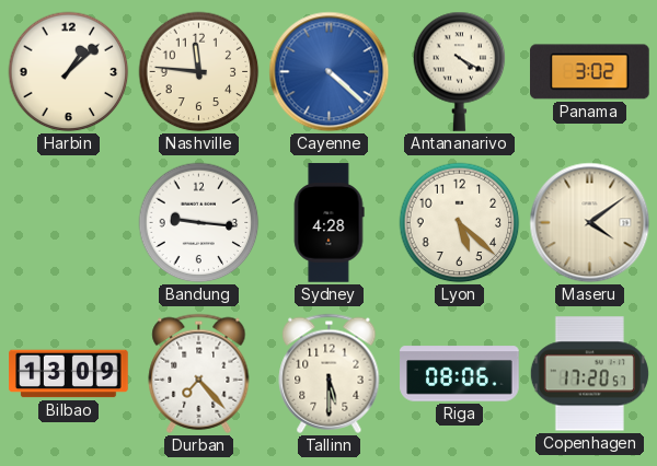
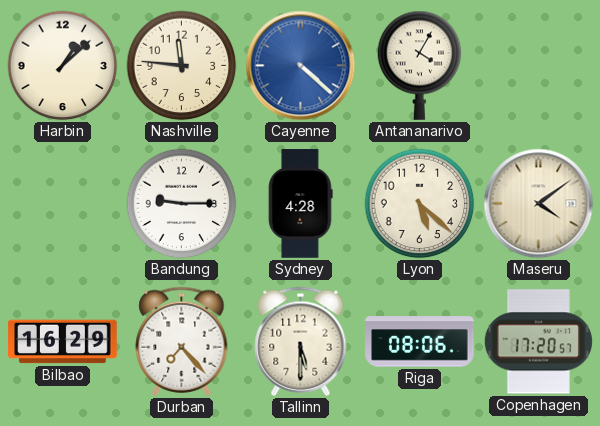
Antananarivo: 4:20 -> 4:05
Panama: 3:02 -> none
Bandung: 9:16 -> 9:15
Bilbao: 13:09 -> 16:29
